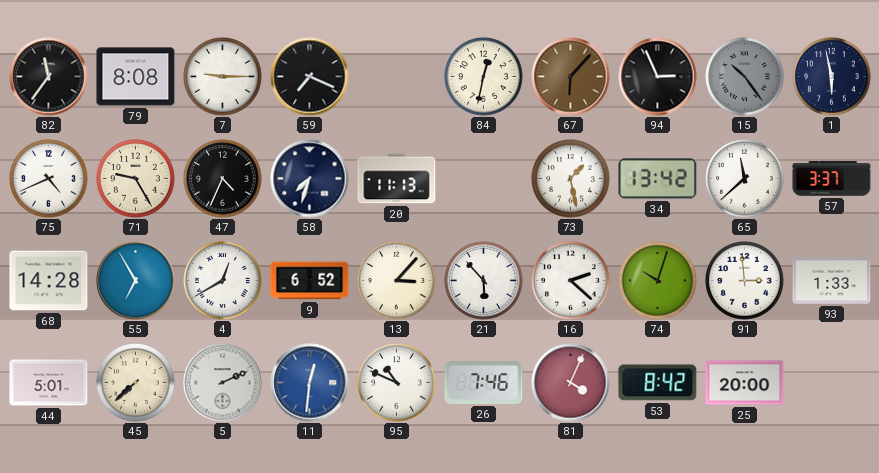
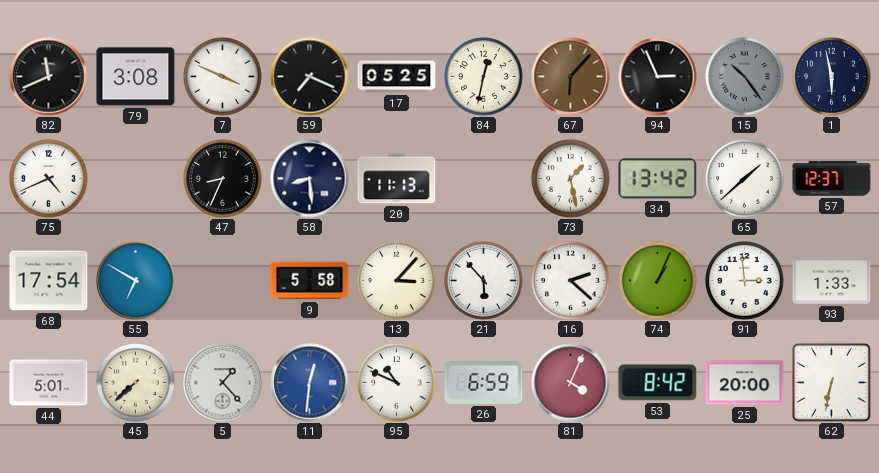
82: 11:36 -> 11:41
79: 8:08 -> 3:08
7: 9:15 -> 3:49
17: none -> 05:25
71: 9:25 -> none
47: 4:34 -> 8:34
58: 7:33 -> 8:29
65: 11:38 -> 1:38
57: 3:37 -> 12:37
68: 14:28 -> 17:54
55: 6:55 -> 6:50
4: 12:40 -> none
9: 6:52 -> 5:58
74: 10:03 -> 1:04
5: 2:11 -> 1:23
26: 7:46 -> 6:59
62: none -> 6:32
